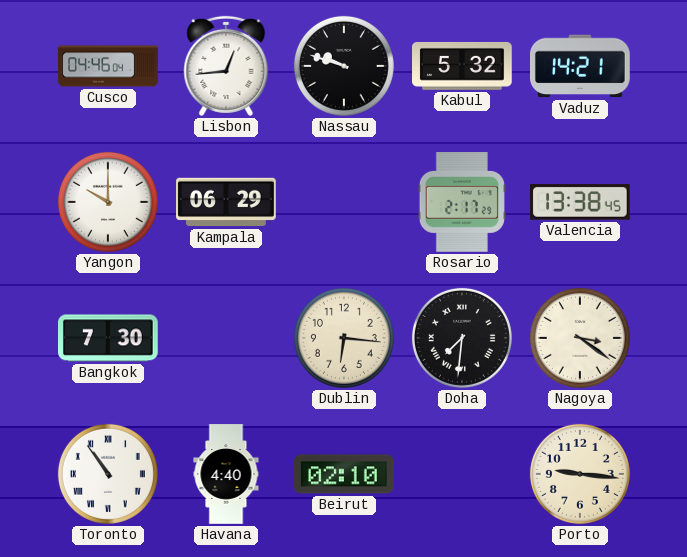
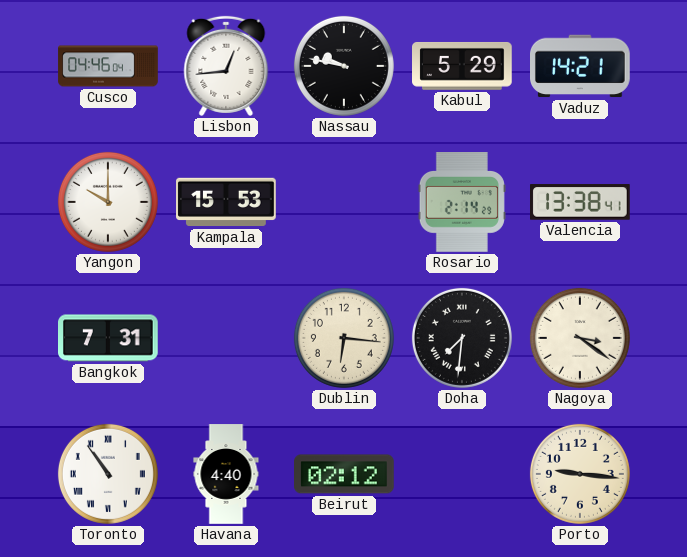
Nassau: 9:48 -> 9:47
Kabul: 5:32 -> 5:29
Kampala: 06:29 -> 15:53
Rosario: 2:17 -> 2:14
Valencia: 13:38:45 -> 13:38:41
Bangkok: 7:30 -> 7:31
Beirut: 02:10 -> 02:12
